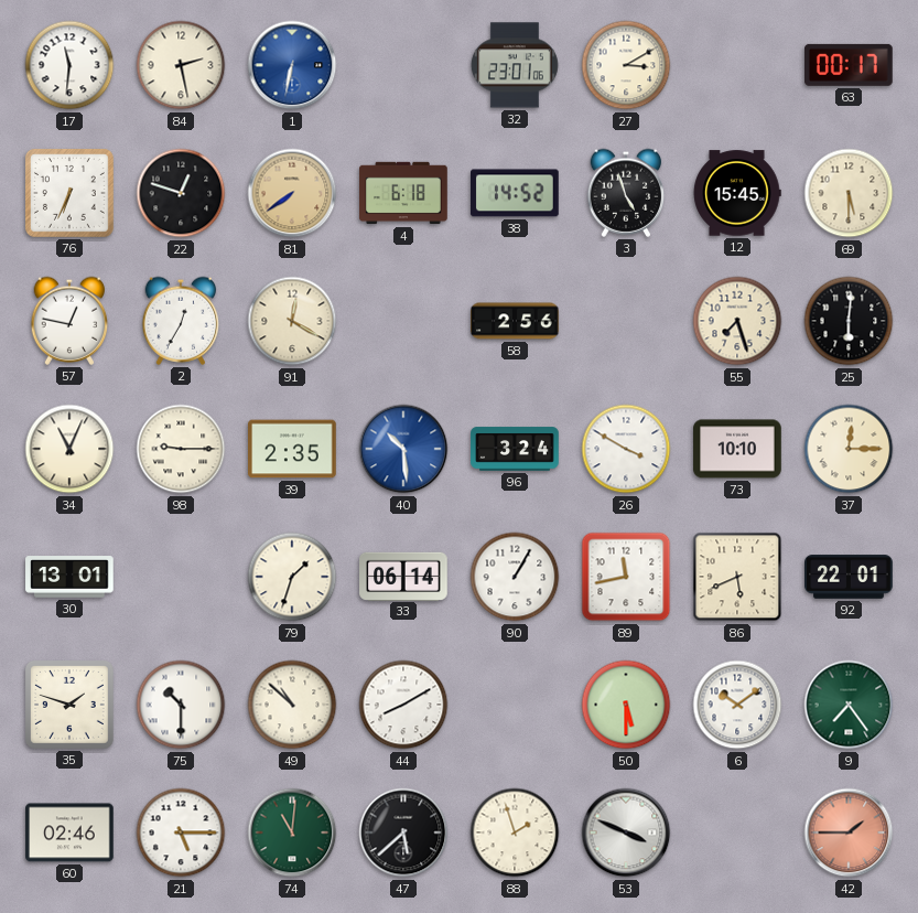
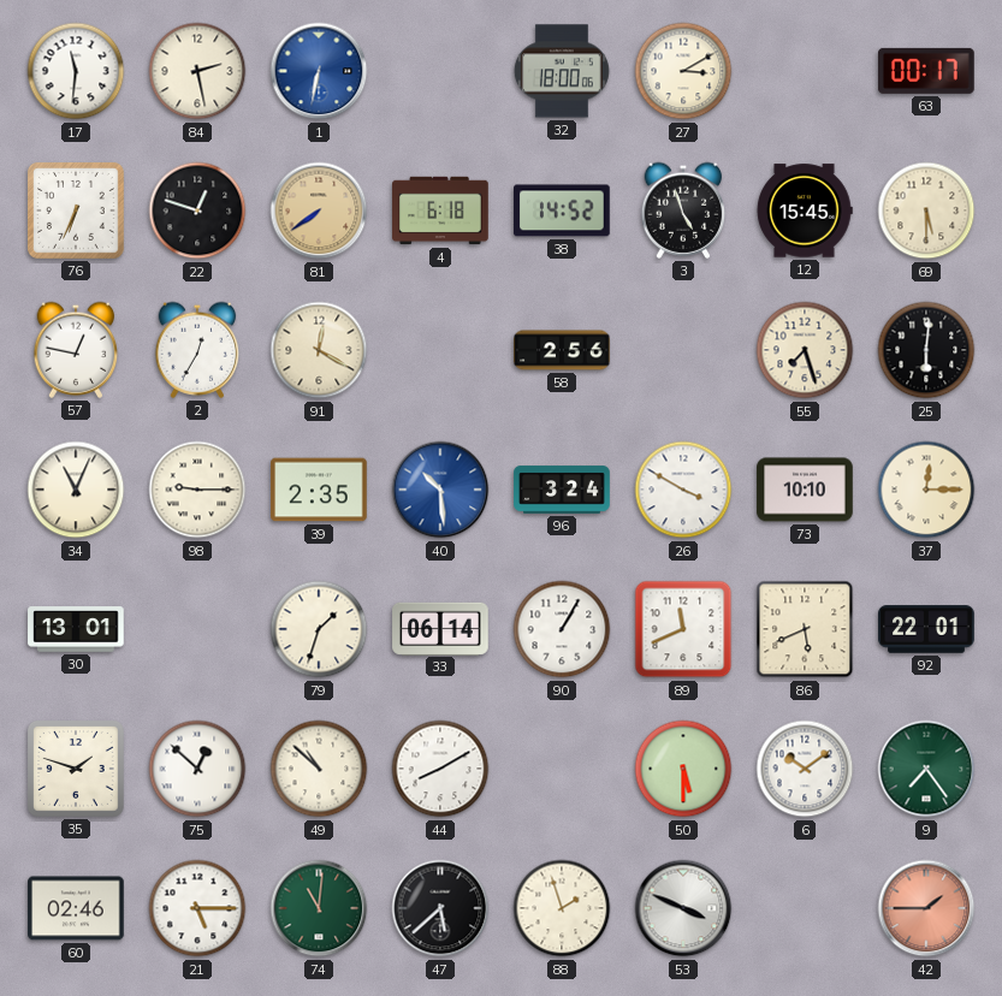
32: 23:01 -> 18:00
89: 11:43 -> 11:41
75: 10:30 -> 12:52
